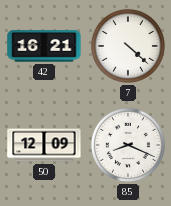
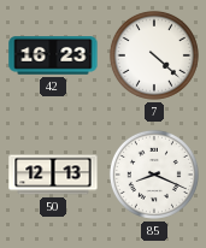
42: 16:21 -> 16:23
50: 12:09 -> 12:13
